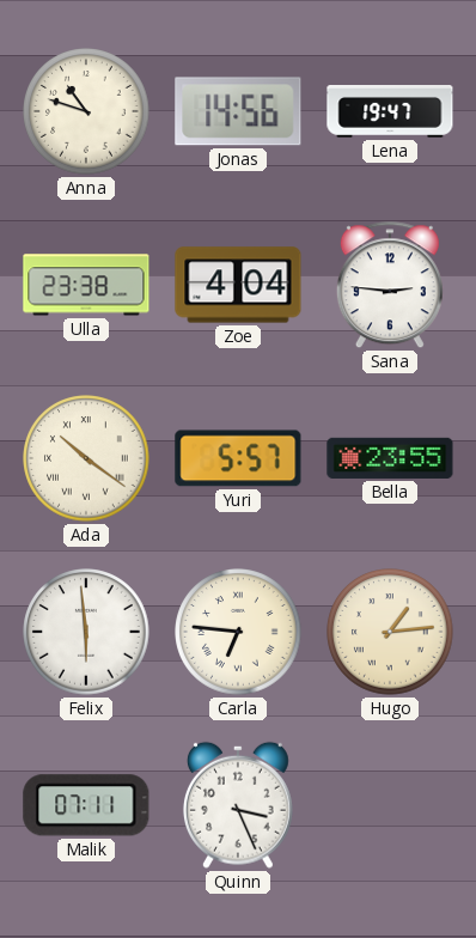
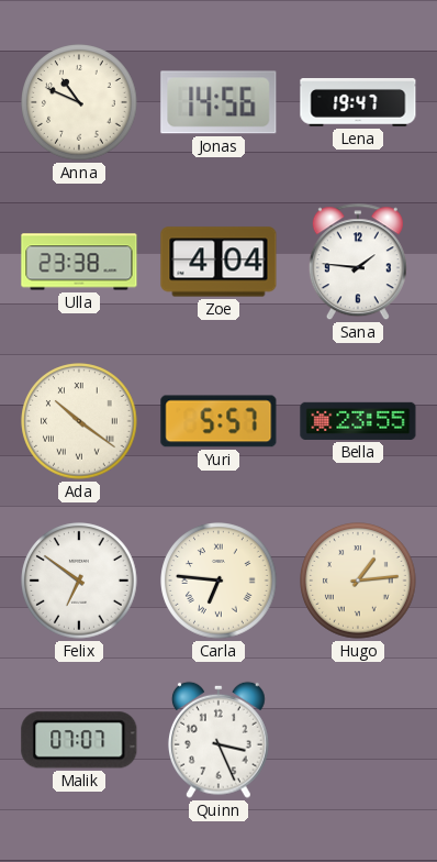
Anna: 10:48 -> 10:49
Sana: 2:46 -> 1:46
Felix: 5:59 -> 6:51
Malik: 07:11 -> 07:07
